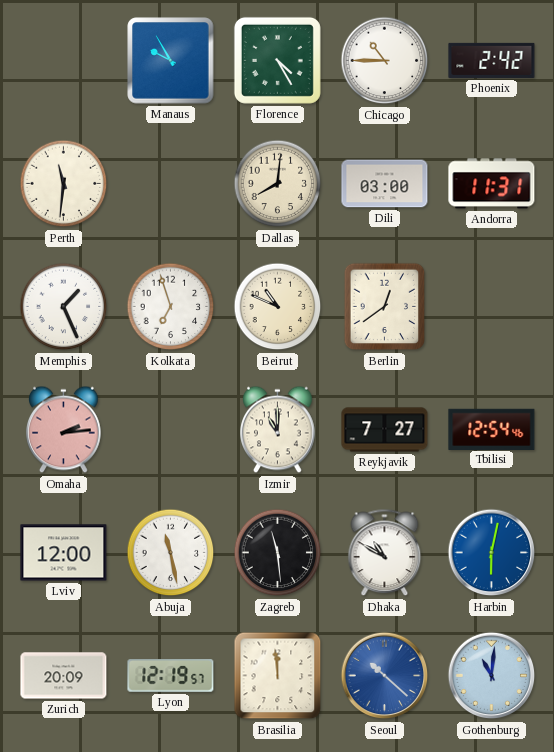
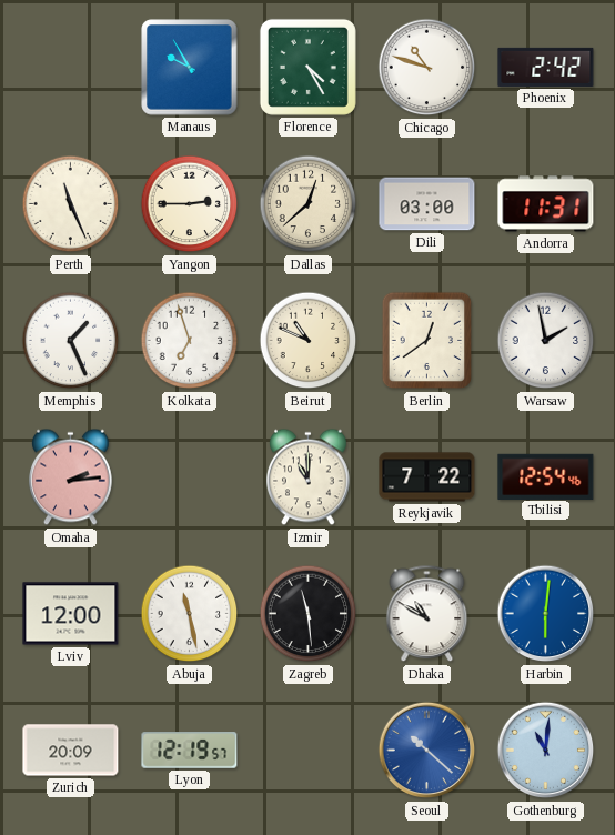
Chicago: 10:45 -> 10:48
Perth: 11:31 -> 11:26
Yangon: none -> 2:45
Dallas: 8:01 -> 12:38
Warsaw: none -> 1:58
Reykjavik: 7:27 -> 7:22
Harbin: 6:02 -> 6:01
Brasilia: 11:59 -> none
